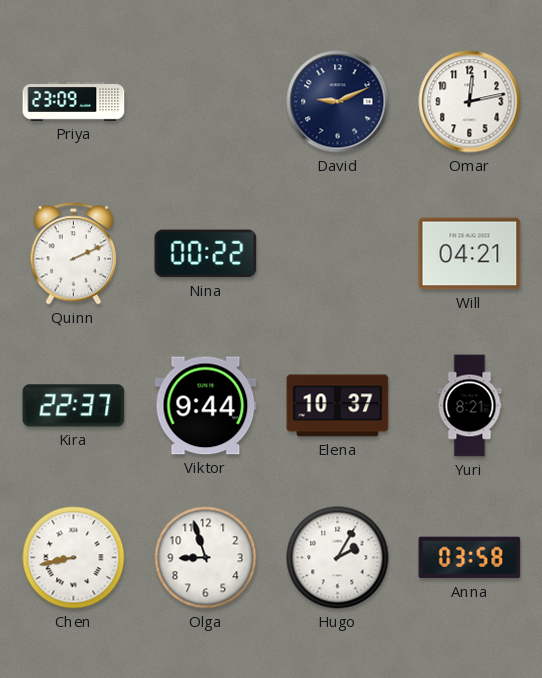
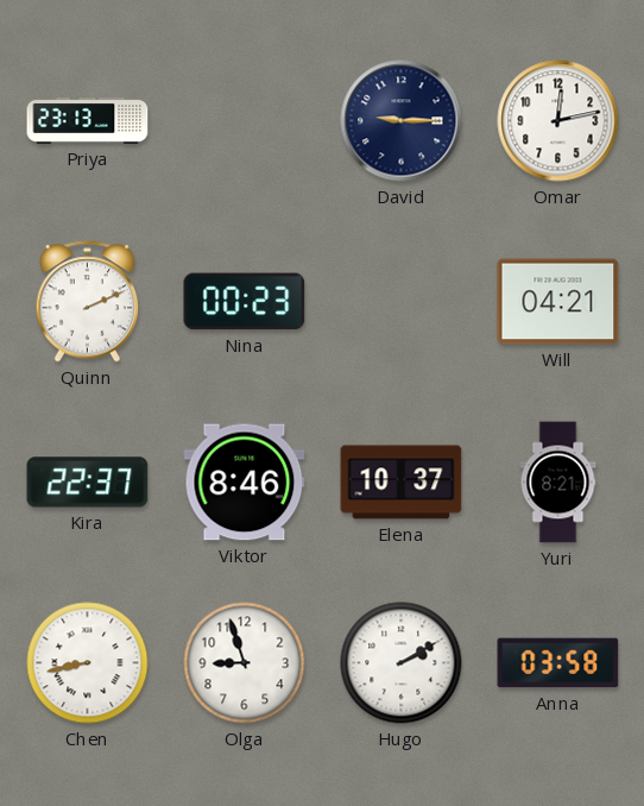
Priya: 23:09 -> 23:13
David: 9:11 -> 9:15
Nina: 00:22 -> 00:23
Viktor: 9:44 -> 8:46
Hugo: 2:05 -> 2:10
